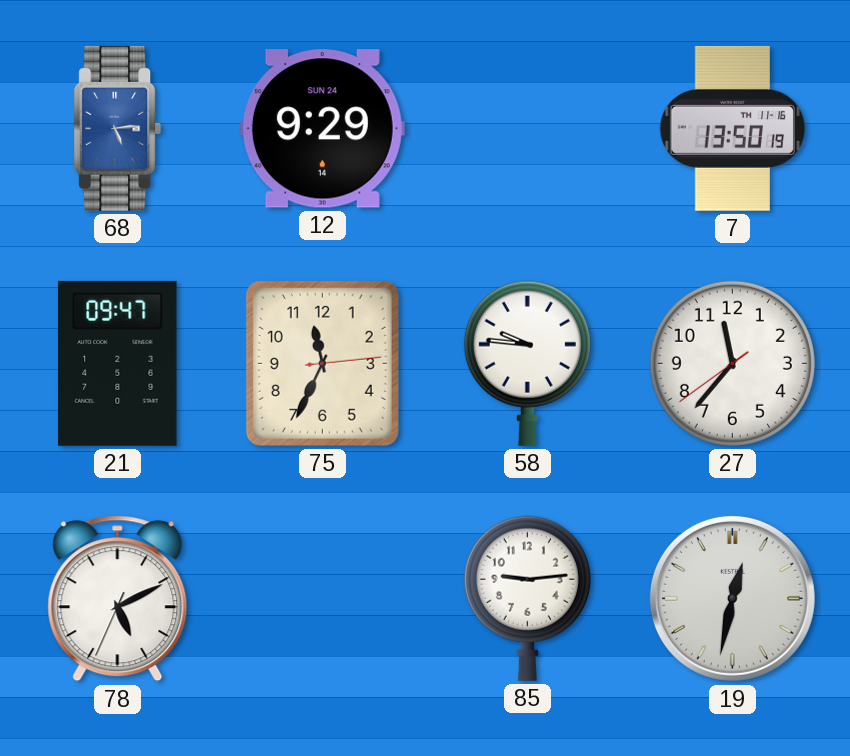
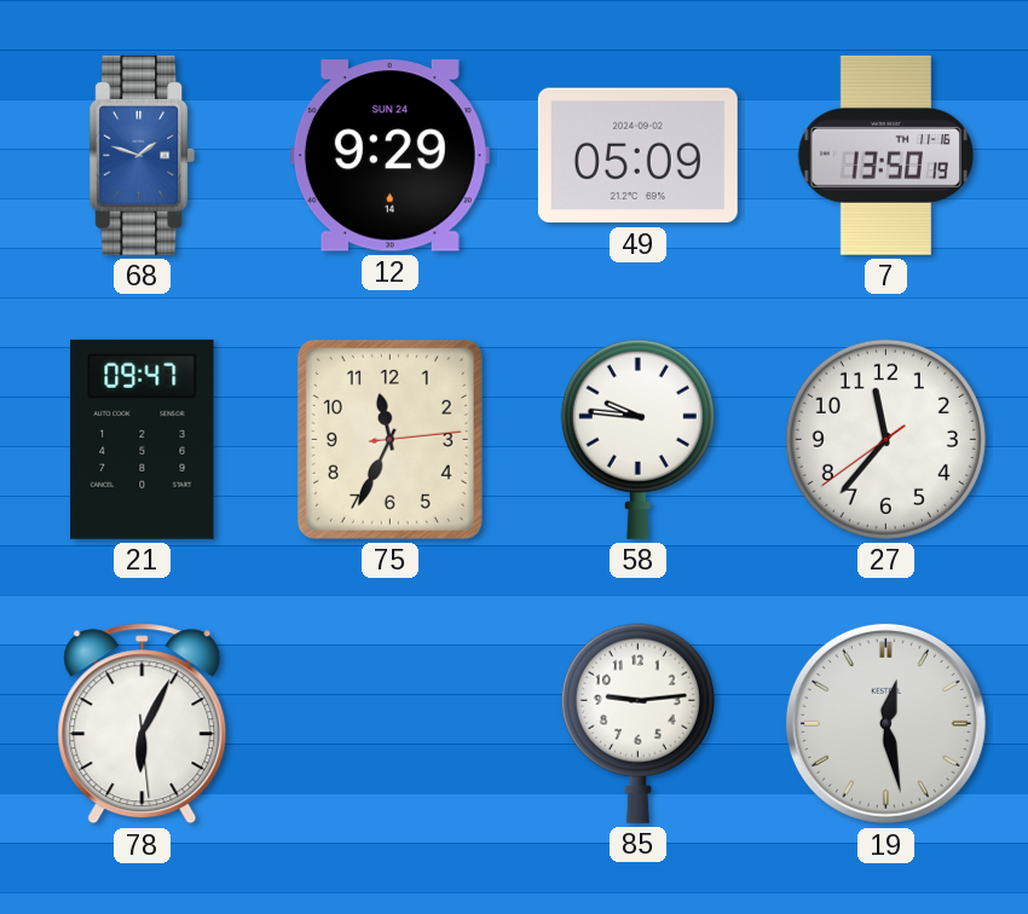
68: 5:14 -> 1:48
49: none -> 05:09
78: 5:10 -> 6:04
19: 12:32 -> 12:28
